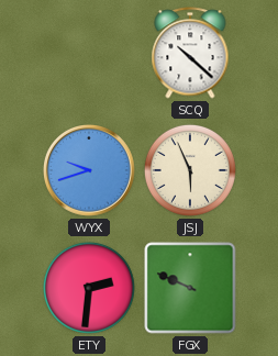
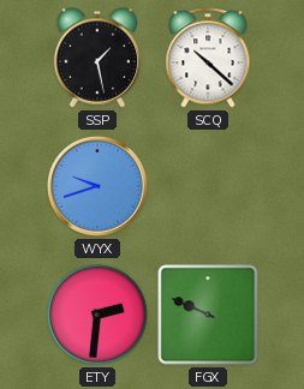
SSP: none -> 1:28
JSJ: 5:56 -> none
